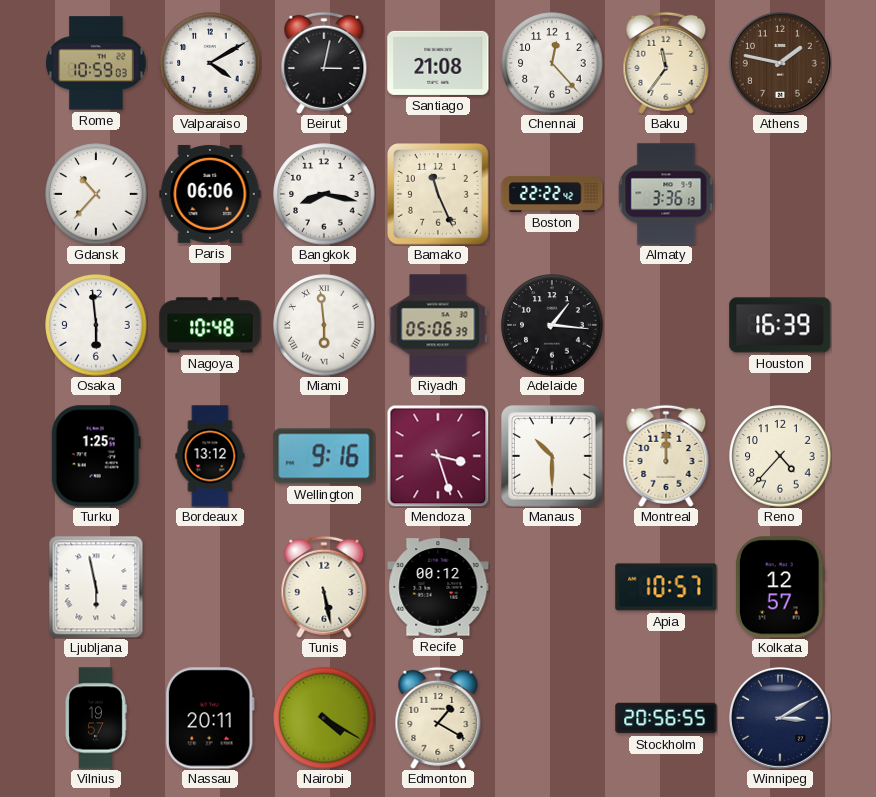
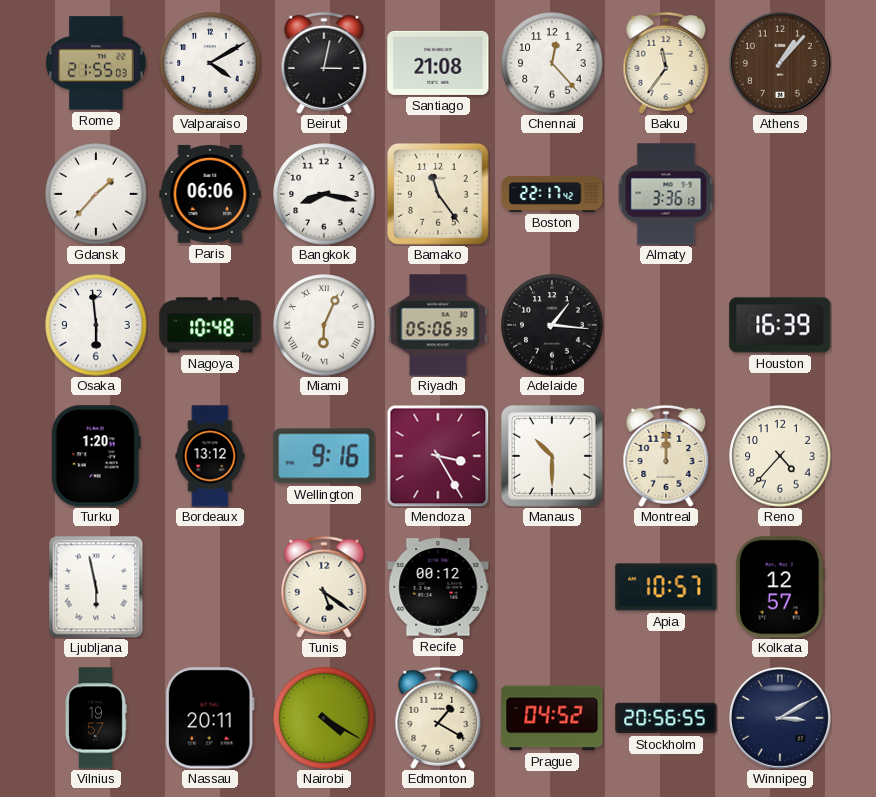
Rome: 10:59 -> 21:55
Athens: 1:47 -> 1:07
Gdansk: 10:37 -> 1:37
Bamako: 11:26 -> 11:24
Boston: 22:22 -> 22:17
Miami: 5:59 -> 6:04
Turku: 1:25 -> 1:20
Mendoza: 3:27 -> 3:25
Tunis: 5:28 -> 5:21
Prague: none -> 04:52
